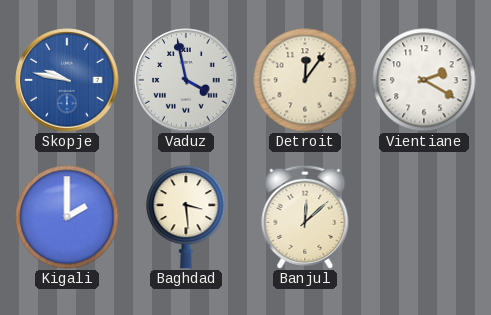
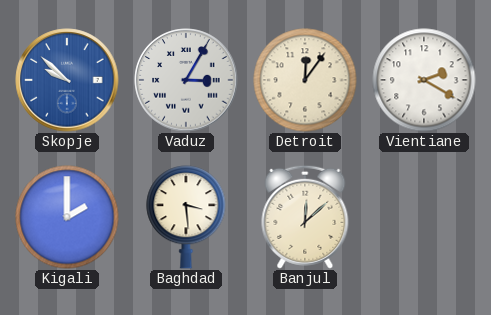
Skopje: 9:47 -> 9:52
Vaduz: 3:58 -> 3:05
